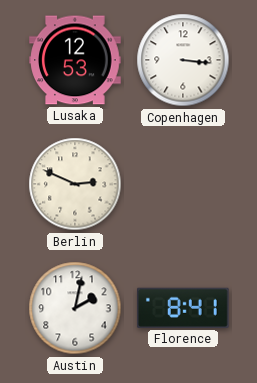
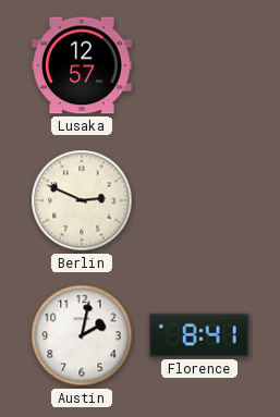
Lusaka: 12:53 -> 12:57
Copenhagen: 3:16 -> none
